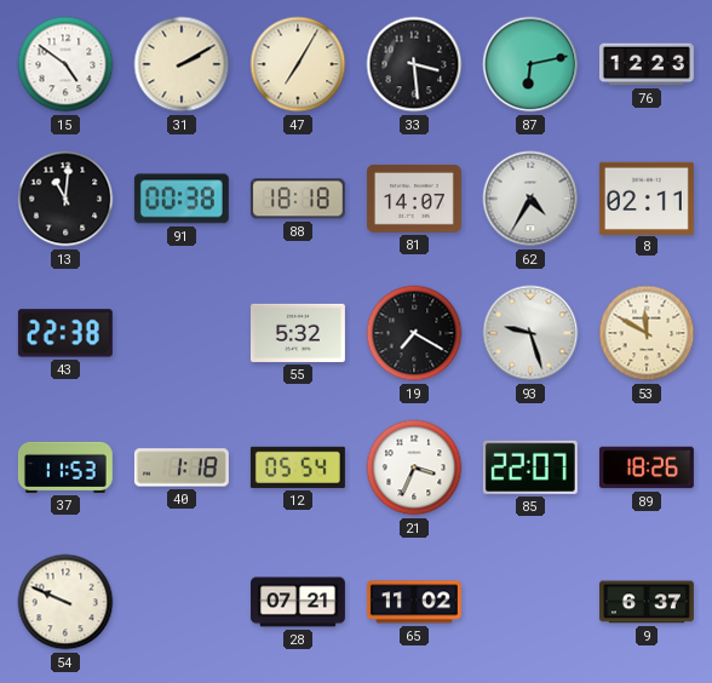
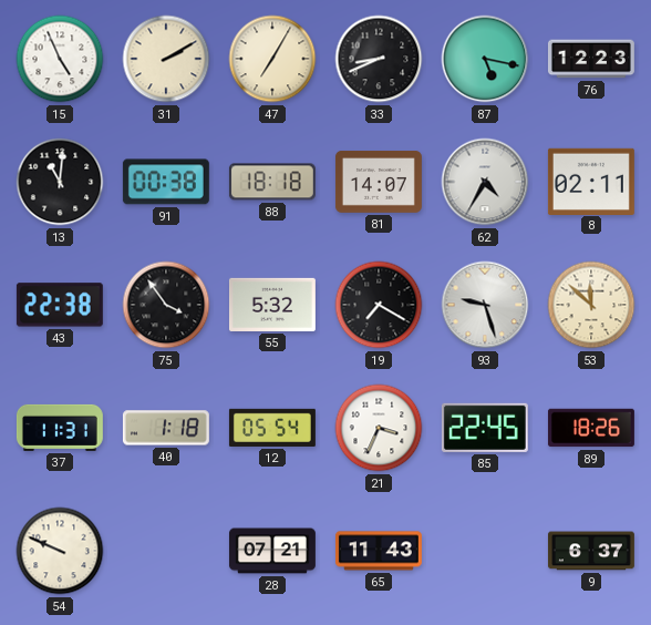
15: 4:51 -> 4:56
33: 3:29 -> 8:41
87: 6:13 -> 5:17
75: none -> 3:54
53: 11:50 -> 11:52
37: 11:53 -> 11:31
85: 22:07 -> 22:45
65: 11:02 -> 11:43
